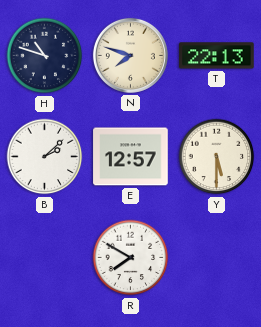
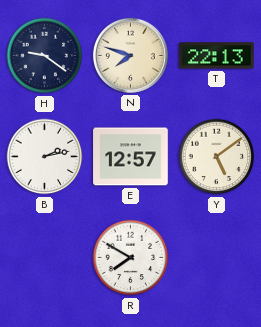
H: 10:48 -> 9:21
B: 2:08 -> 2:13
Y: 5:30 -> 5:09
